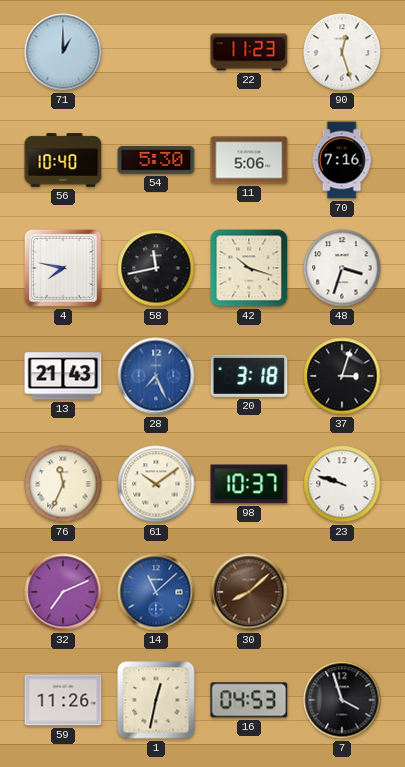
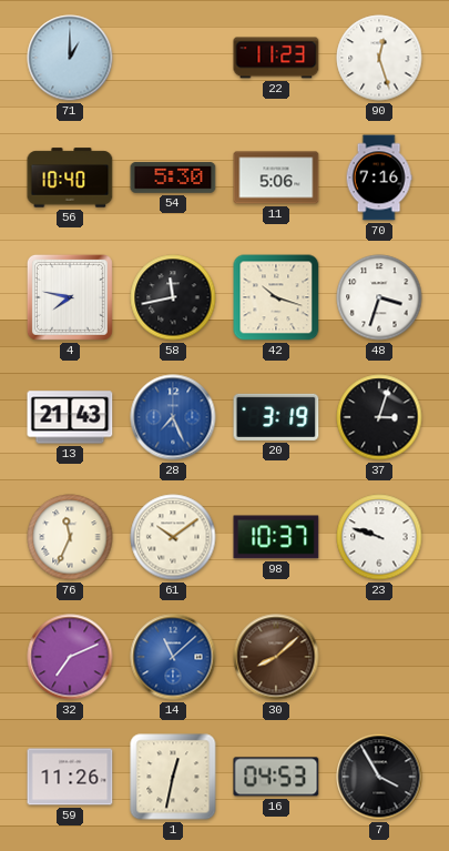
20: 3:18 -> 3:19
7: 3:57 -> 3:55
